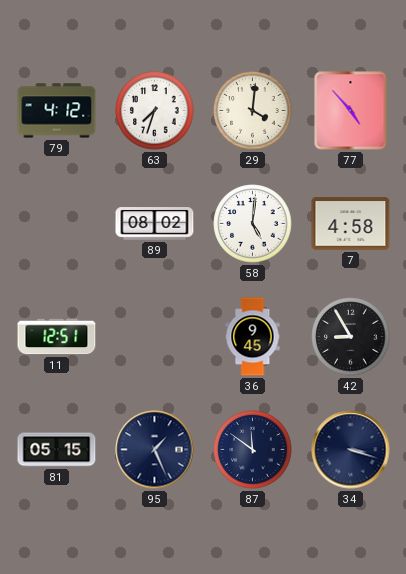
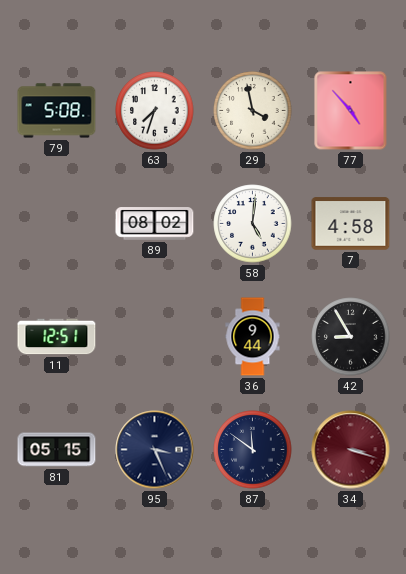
79: 4:12 -> 5:08
29: 4:01 -> 3:58
36: 9:45 -> 9:44
95: 1:26 -> 3:26
34 dial: navy -> burgundy
